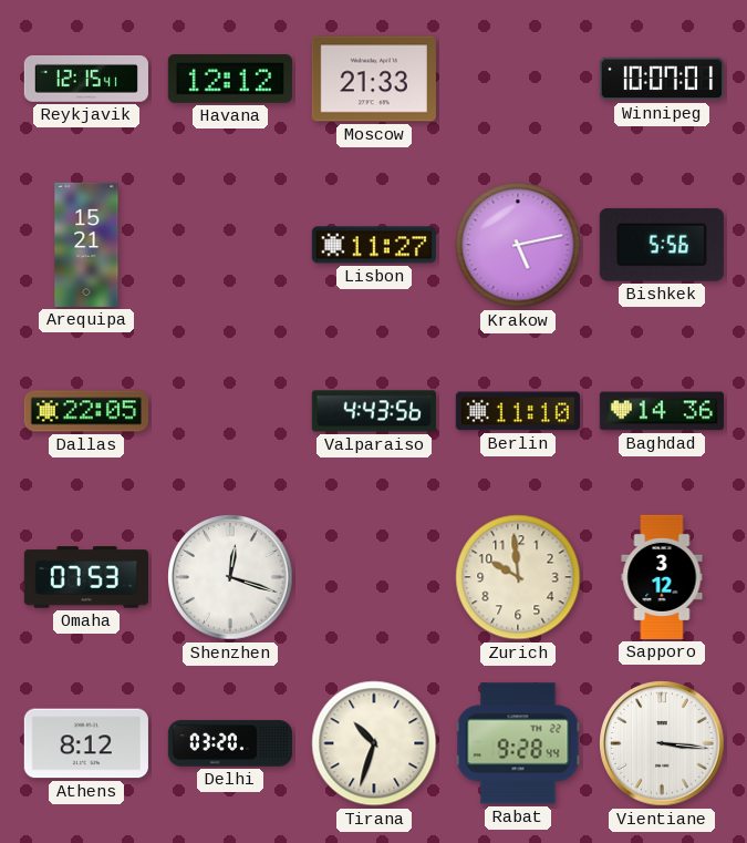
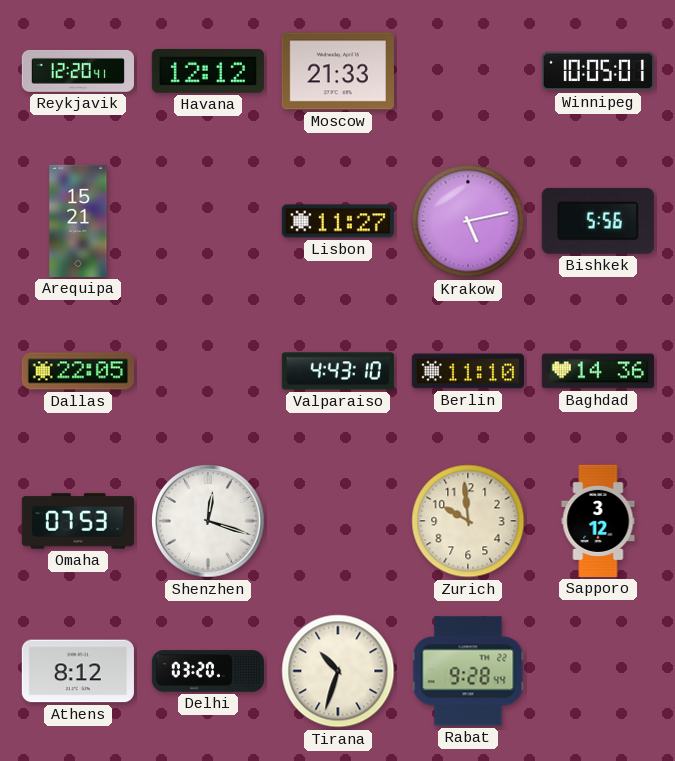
Reykjavik: 12:15 -> 12:20
Winnipeg: 10:07 -> 10:05
Valparaiso: 4:43:56 -> 4:43:10
Vientiane: 3:16 -> none
